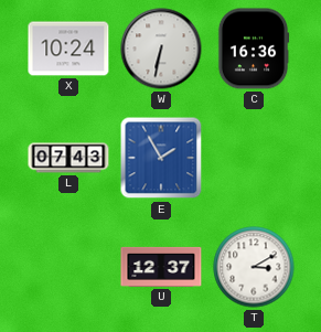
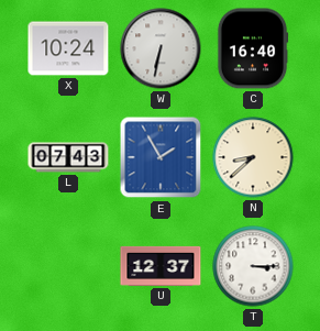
C: 16:36 -> 16:40
N: none -> 8:38
T: 3:10 -> 3:15
